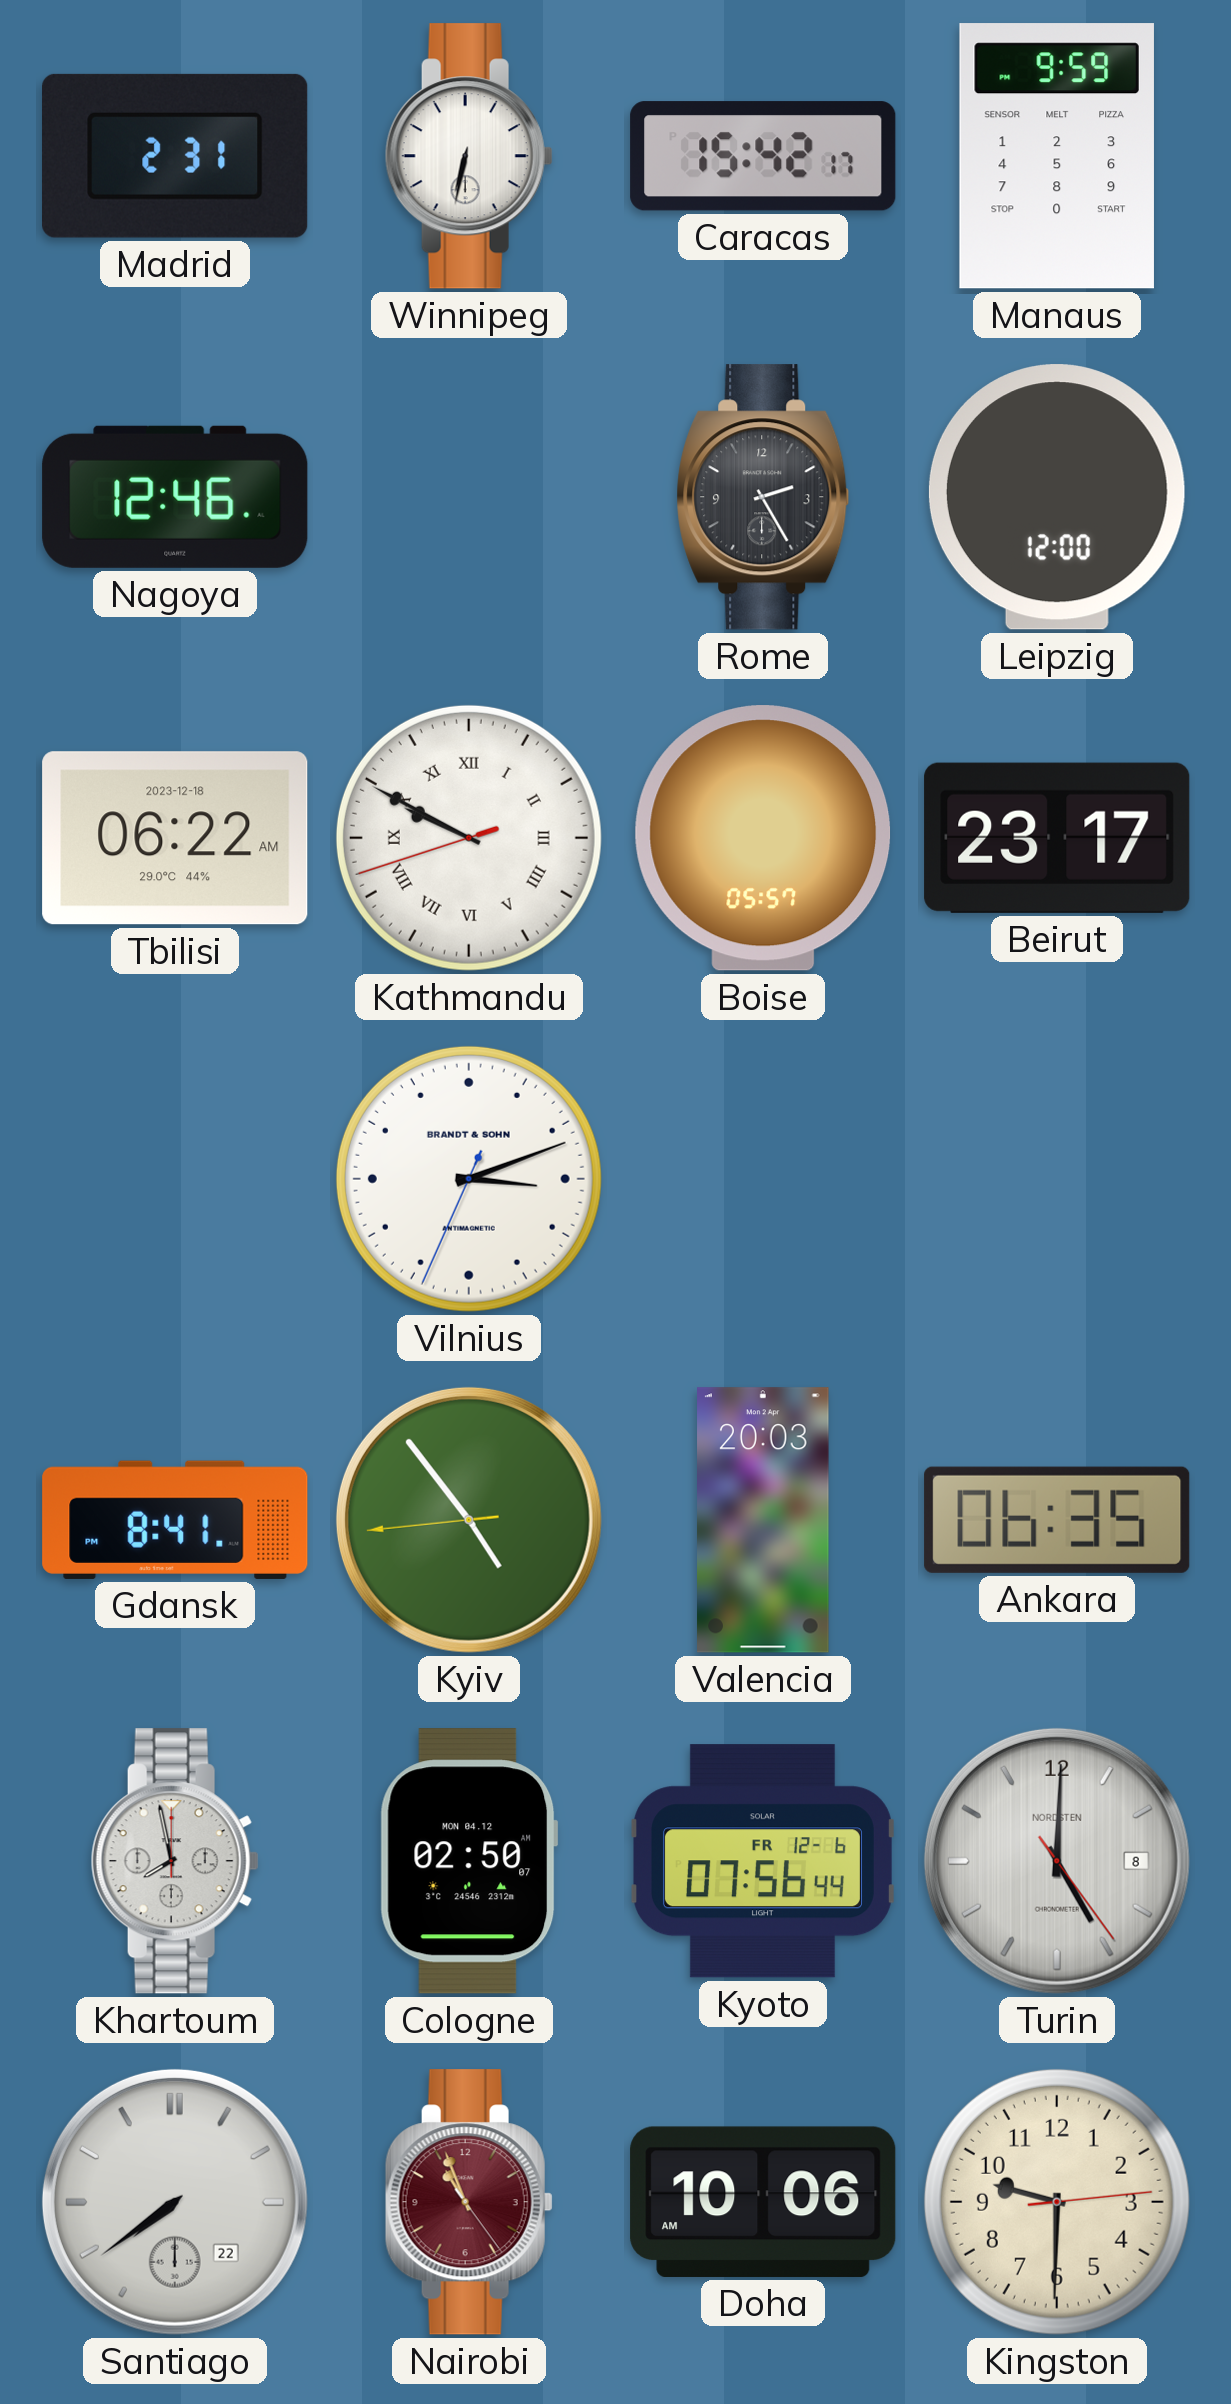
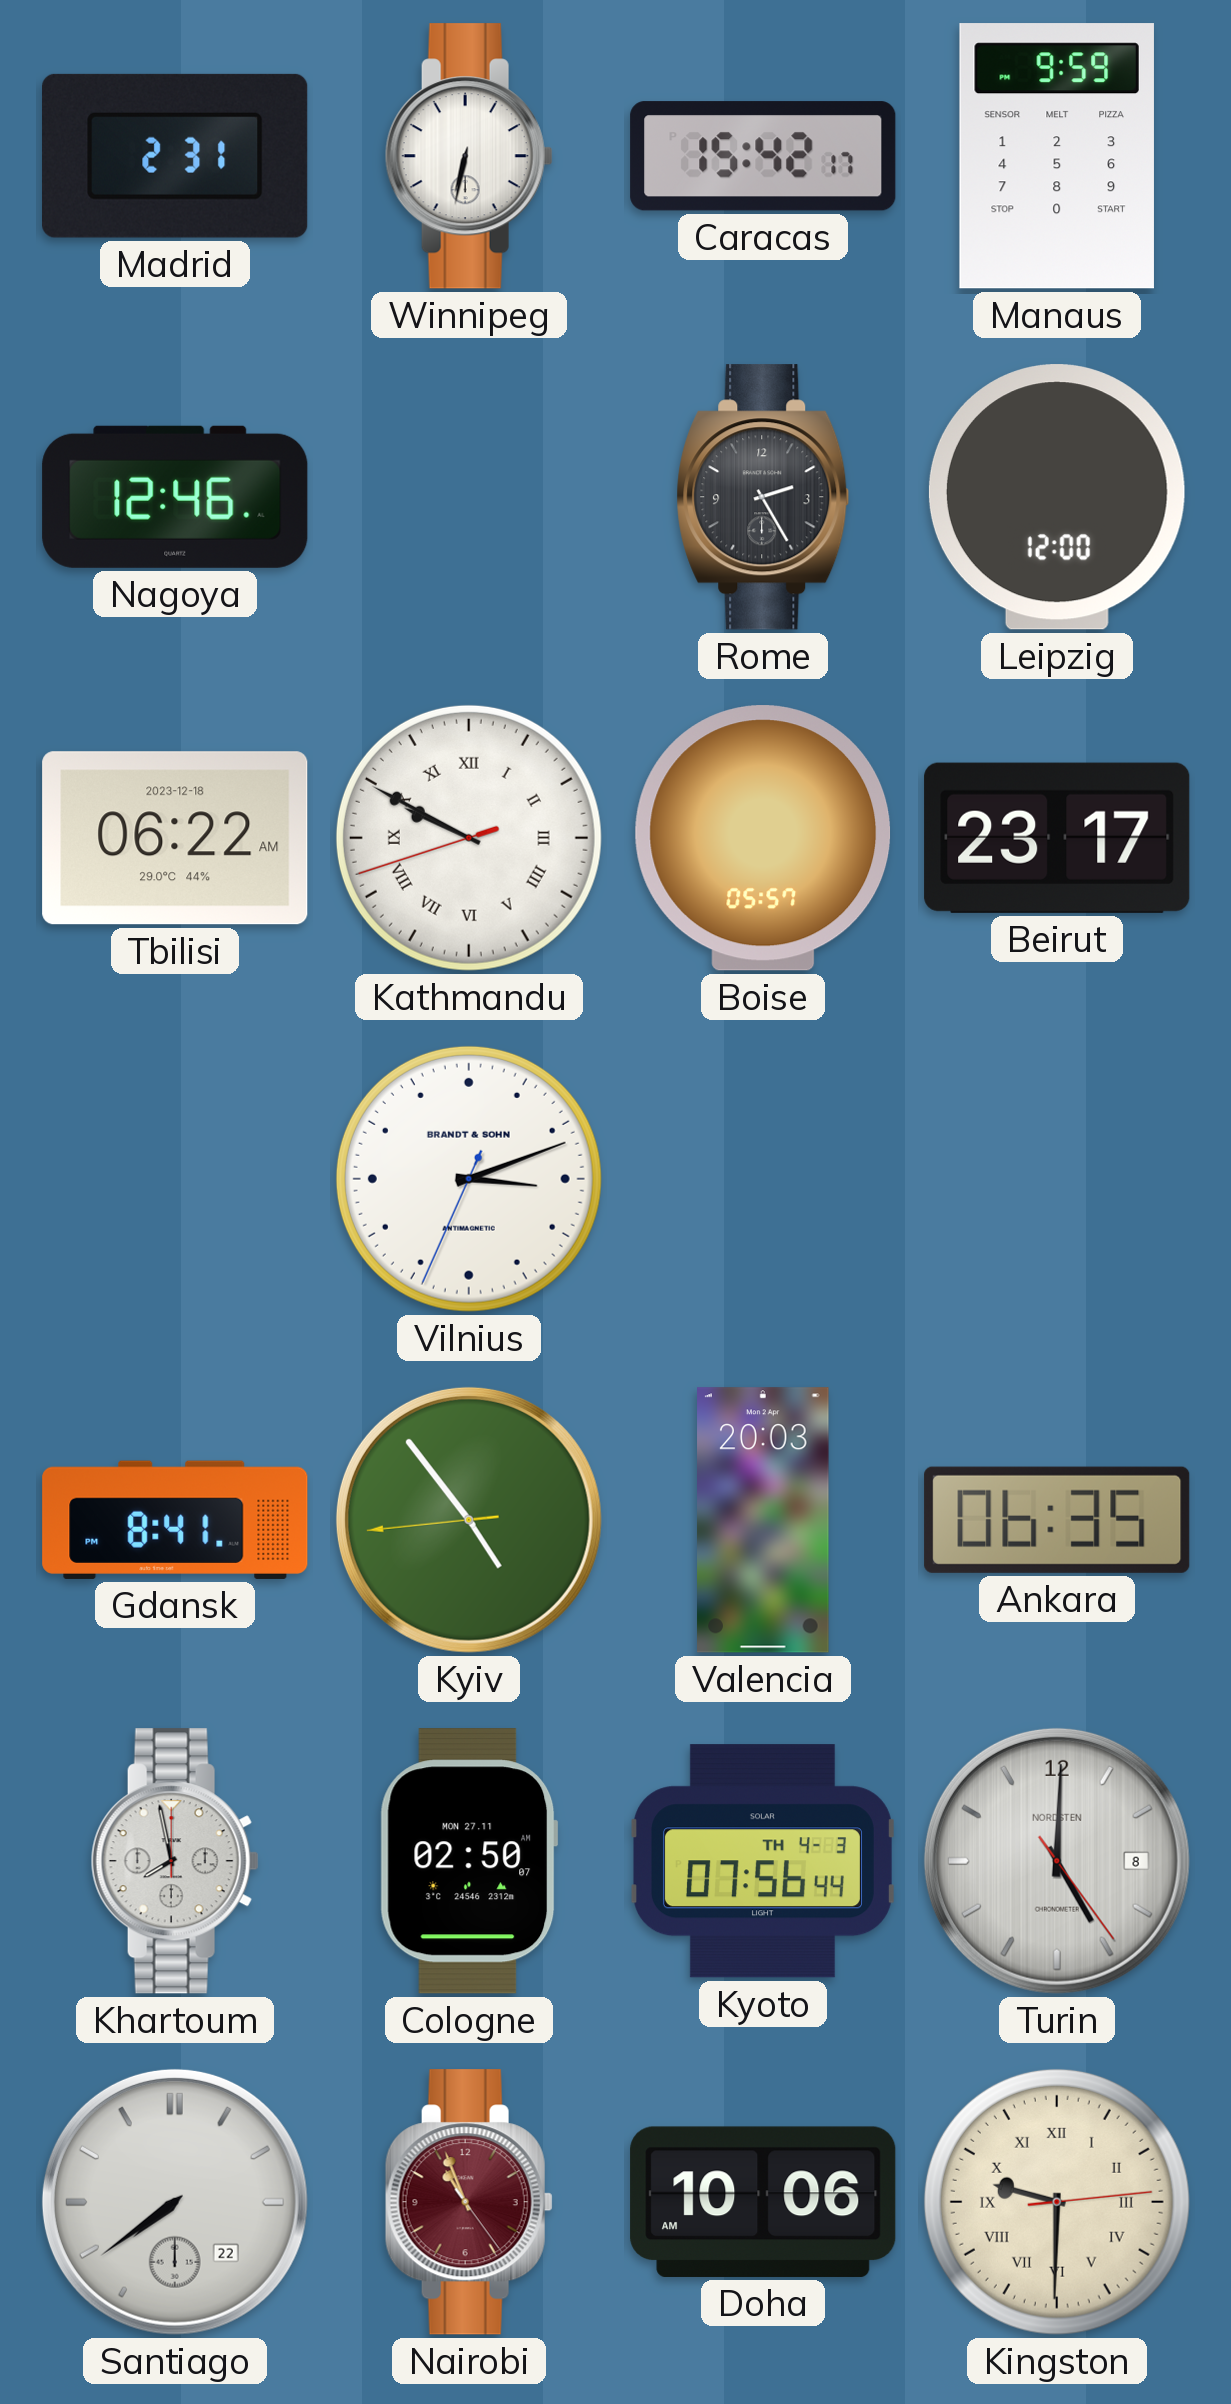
Cologne date: MON 04.12 -> MON 27.11
Kyoto date: FR 12-6 -> TH 4-3
Kingston numerals: Arabic -> Roman
